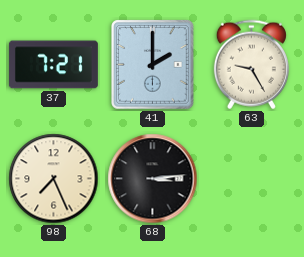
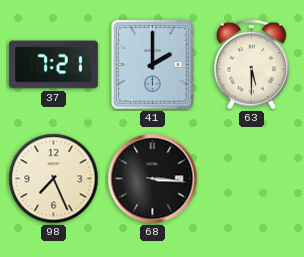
63: 9:25 -> 5:30
68: 3:14 -> 3:16
